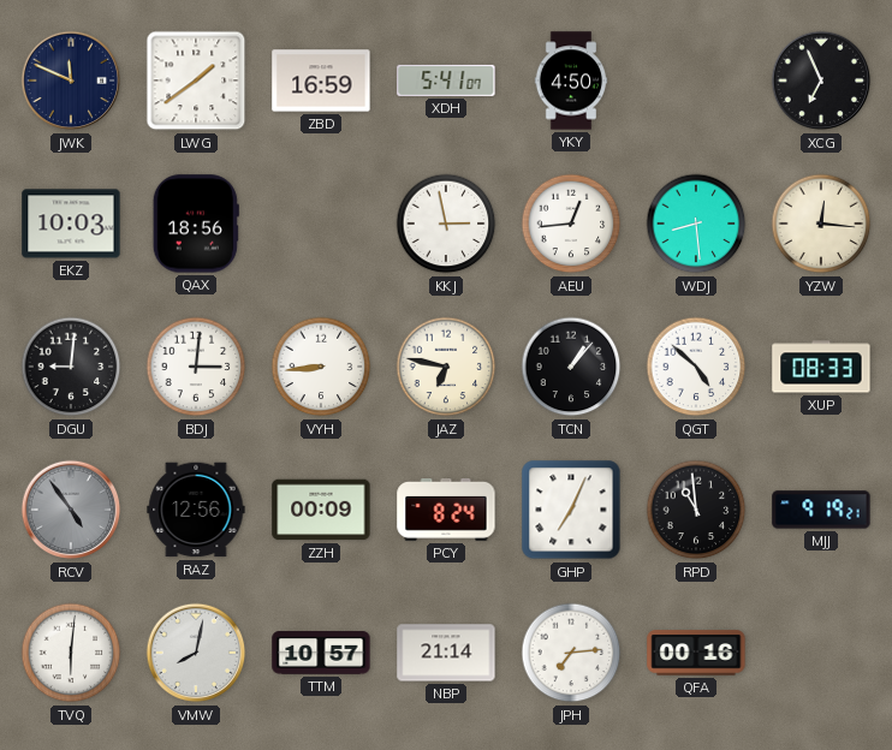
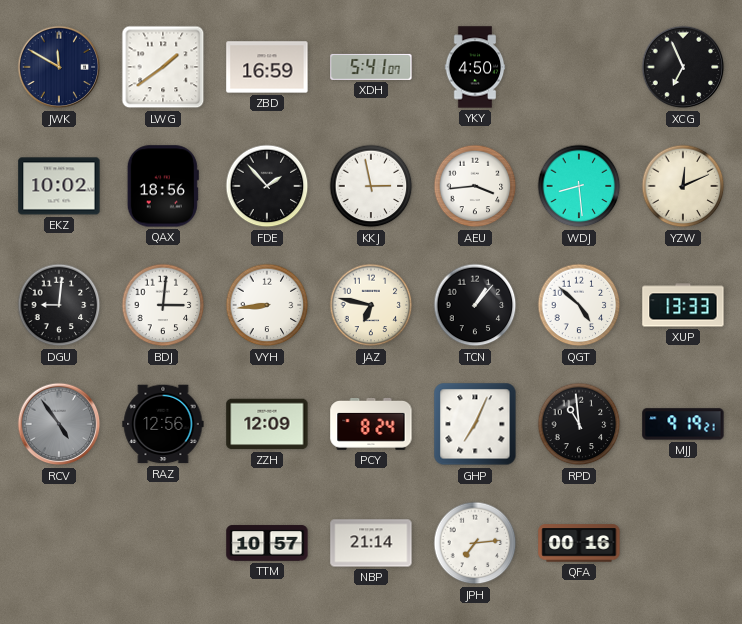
JWK: 11:49 -> 11:50
EKZ: 10:03 -> 10:02
FDE: none -> 1:53
AEU: 12:44 -> 3:44
YZW: 12:16 -> 12:11
XUP: 08:33 -> 13:33
ZZH: 00:09 -> 12:09
TVQ: 6:01 -> none
VMW: 8:02 -> none
